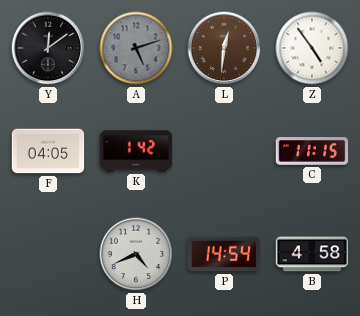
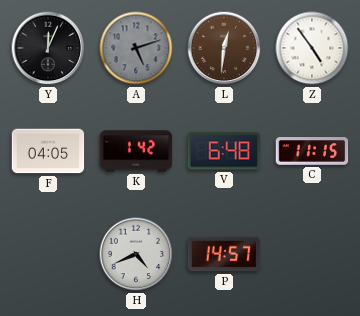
Y: 12:09 -> 12:04
V: none -> 6:48
P: 14:54 -> 14:57
B: 4:58 -> none
